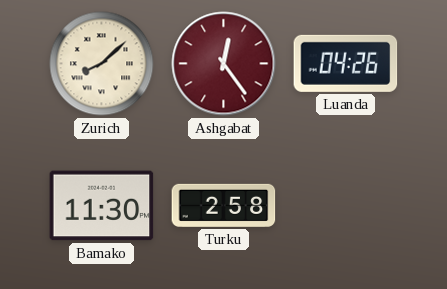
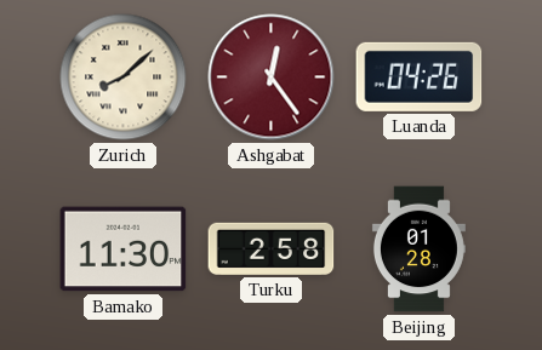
Beijing: none -> 01:28
